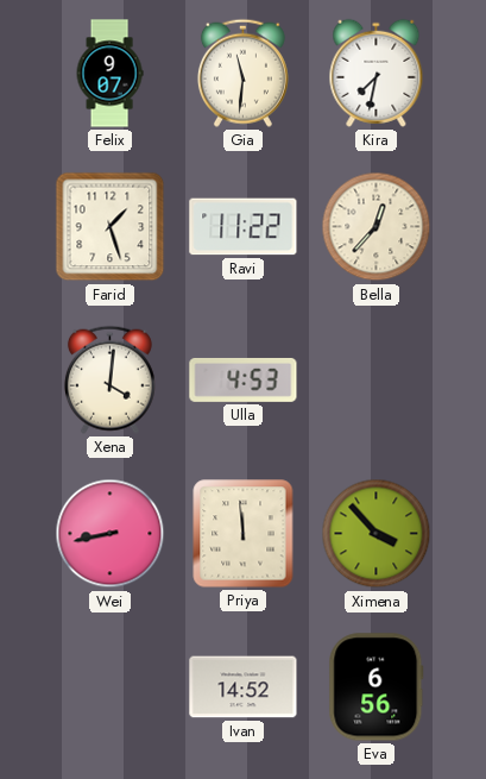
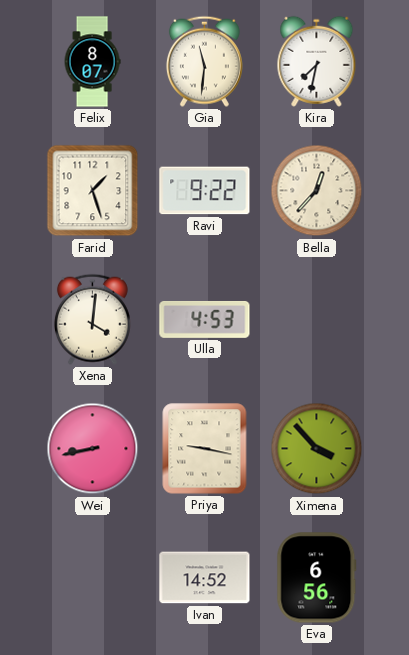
Felix: 9:07 -> 8:07
Ravi: 11:22 -> 9:22
Priya: 11:59 -> 9:17
